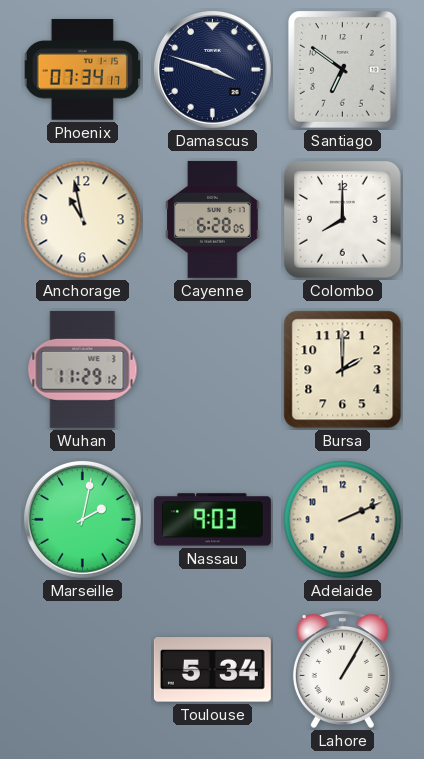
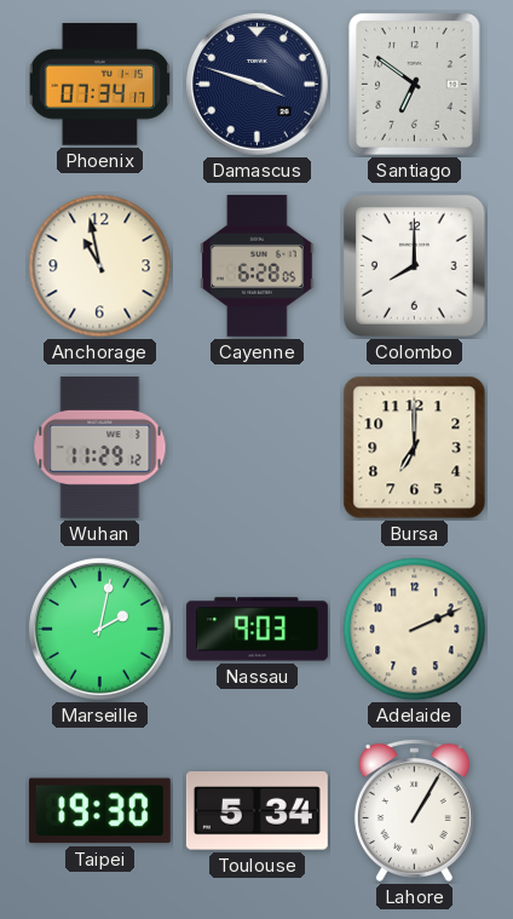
Bursa: 2:00 -> 7:00
Taipei: none -> 19:30
